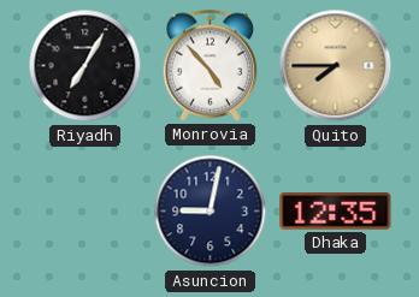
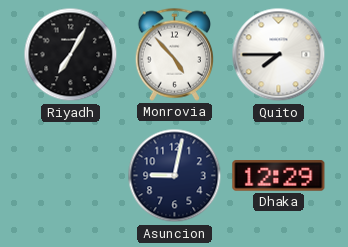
Quito dial: champagne -> white
Dhaka: 12:35 -> 12:29
